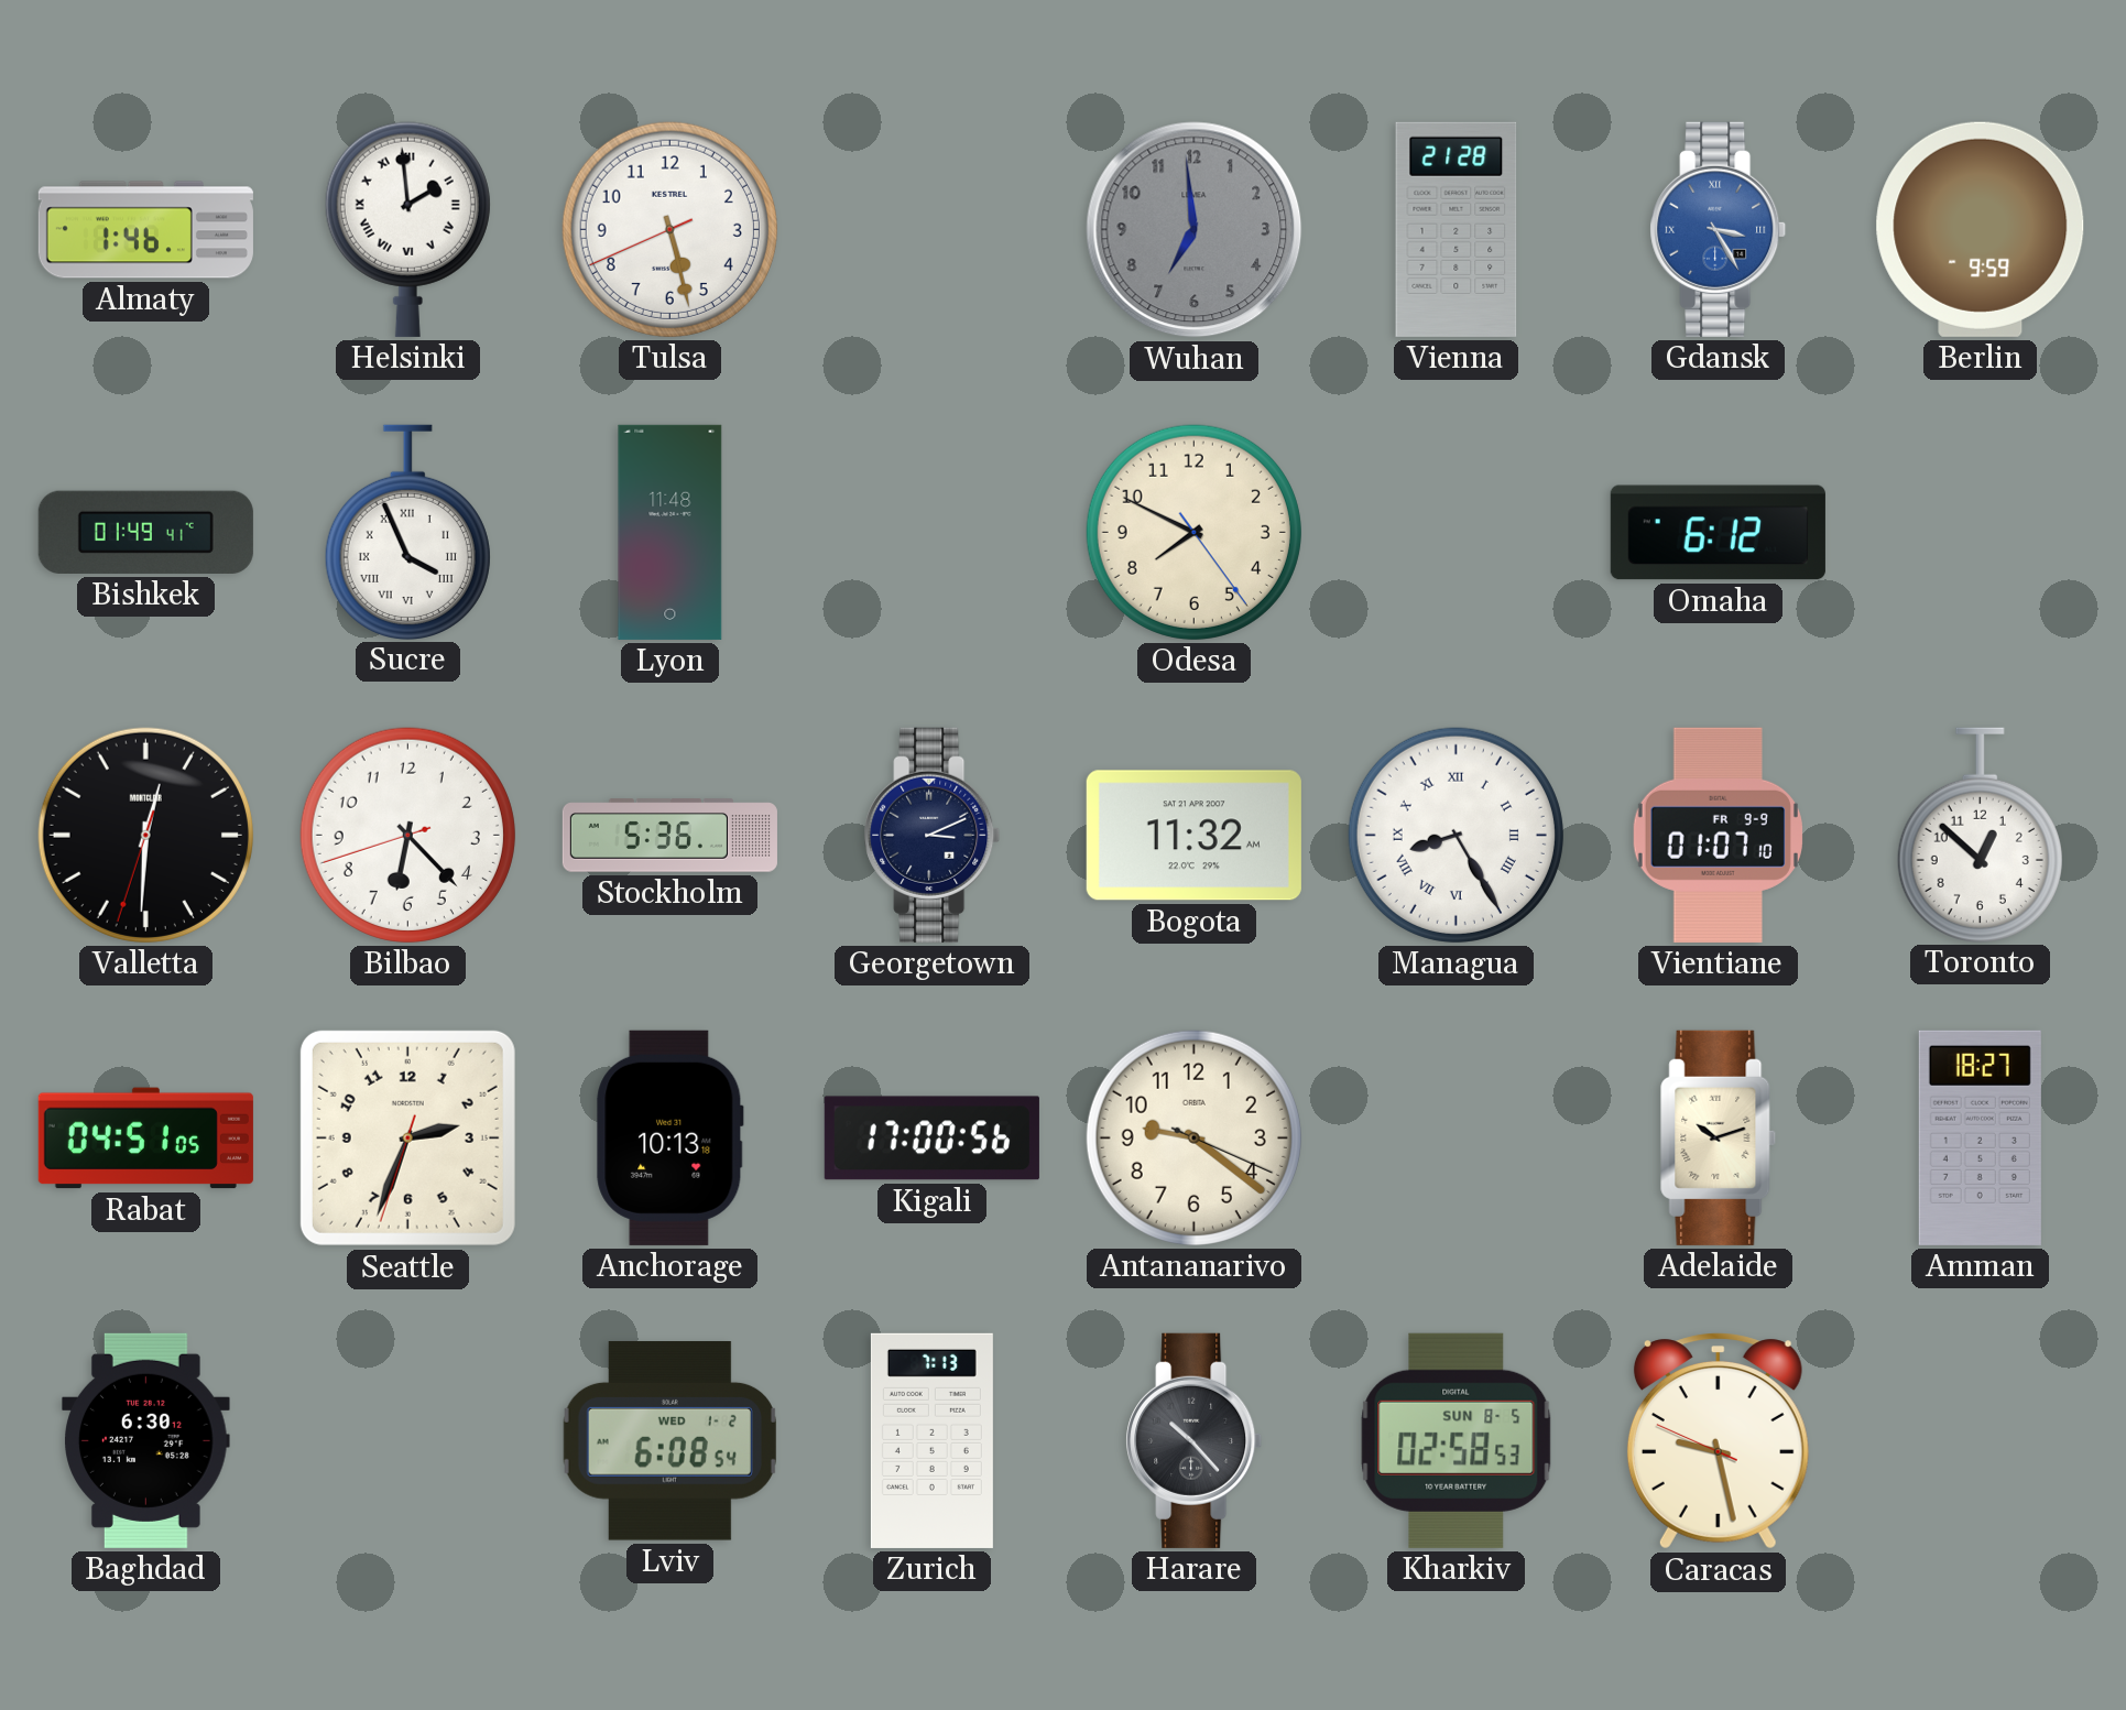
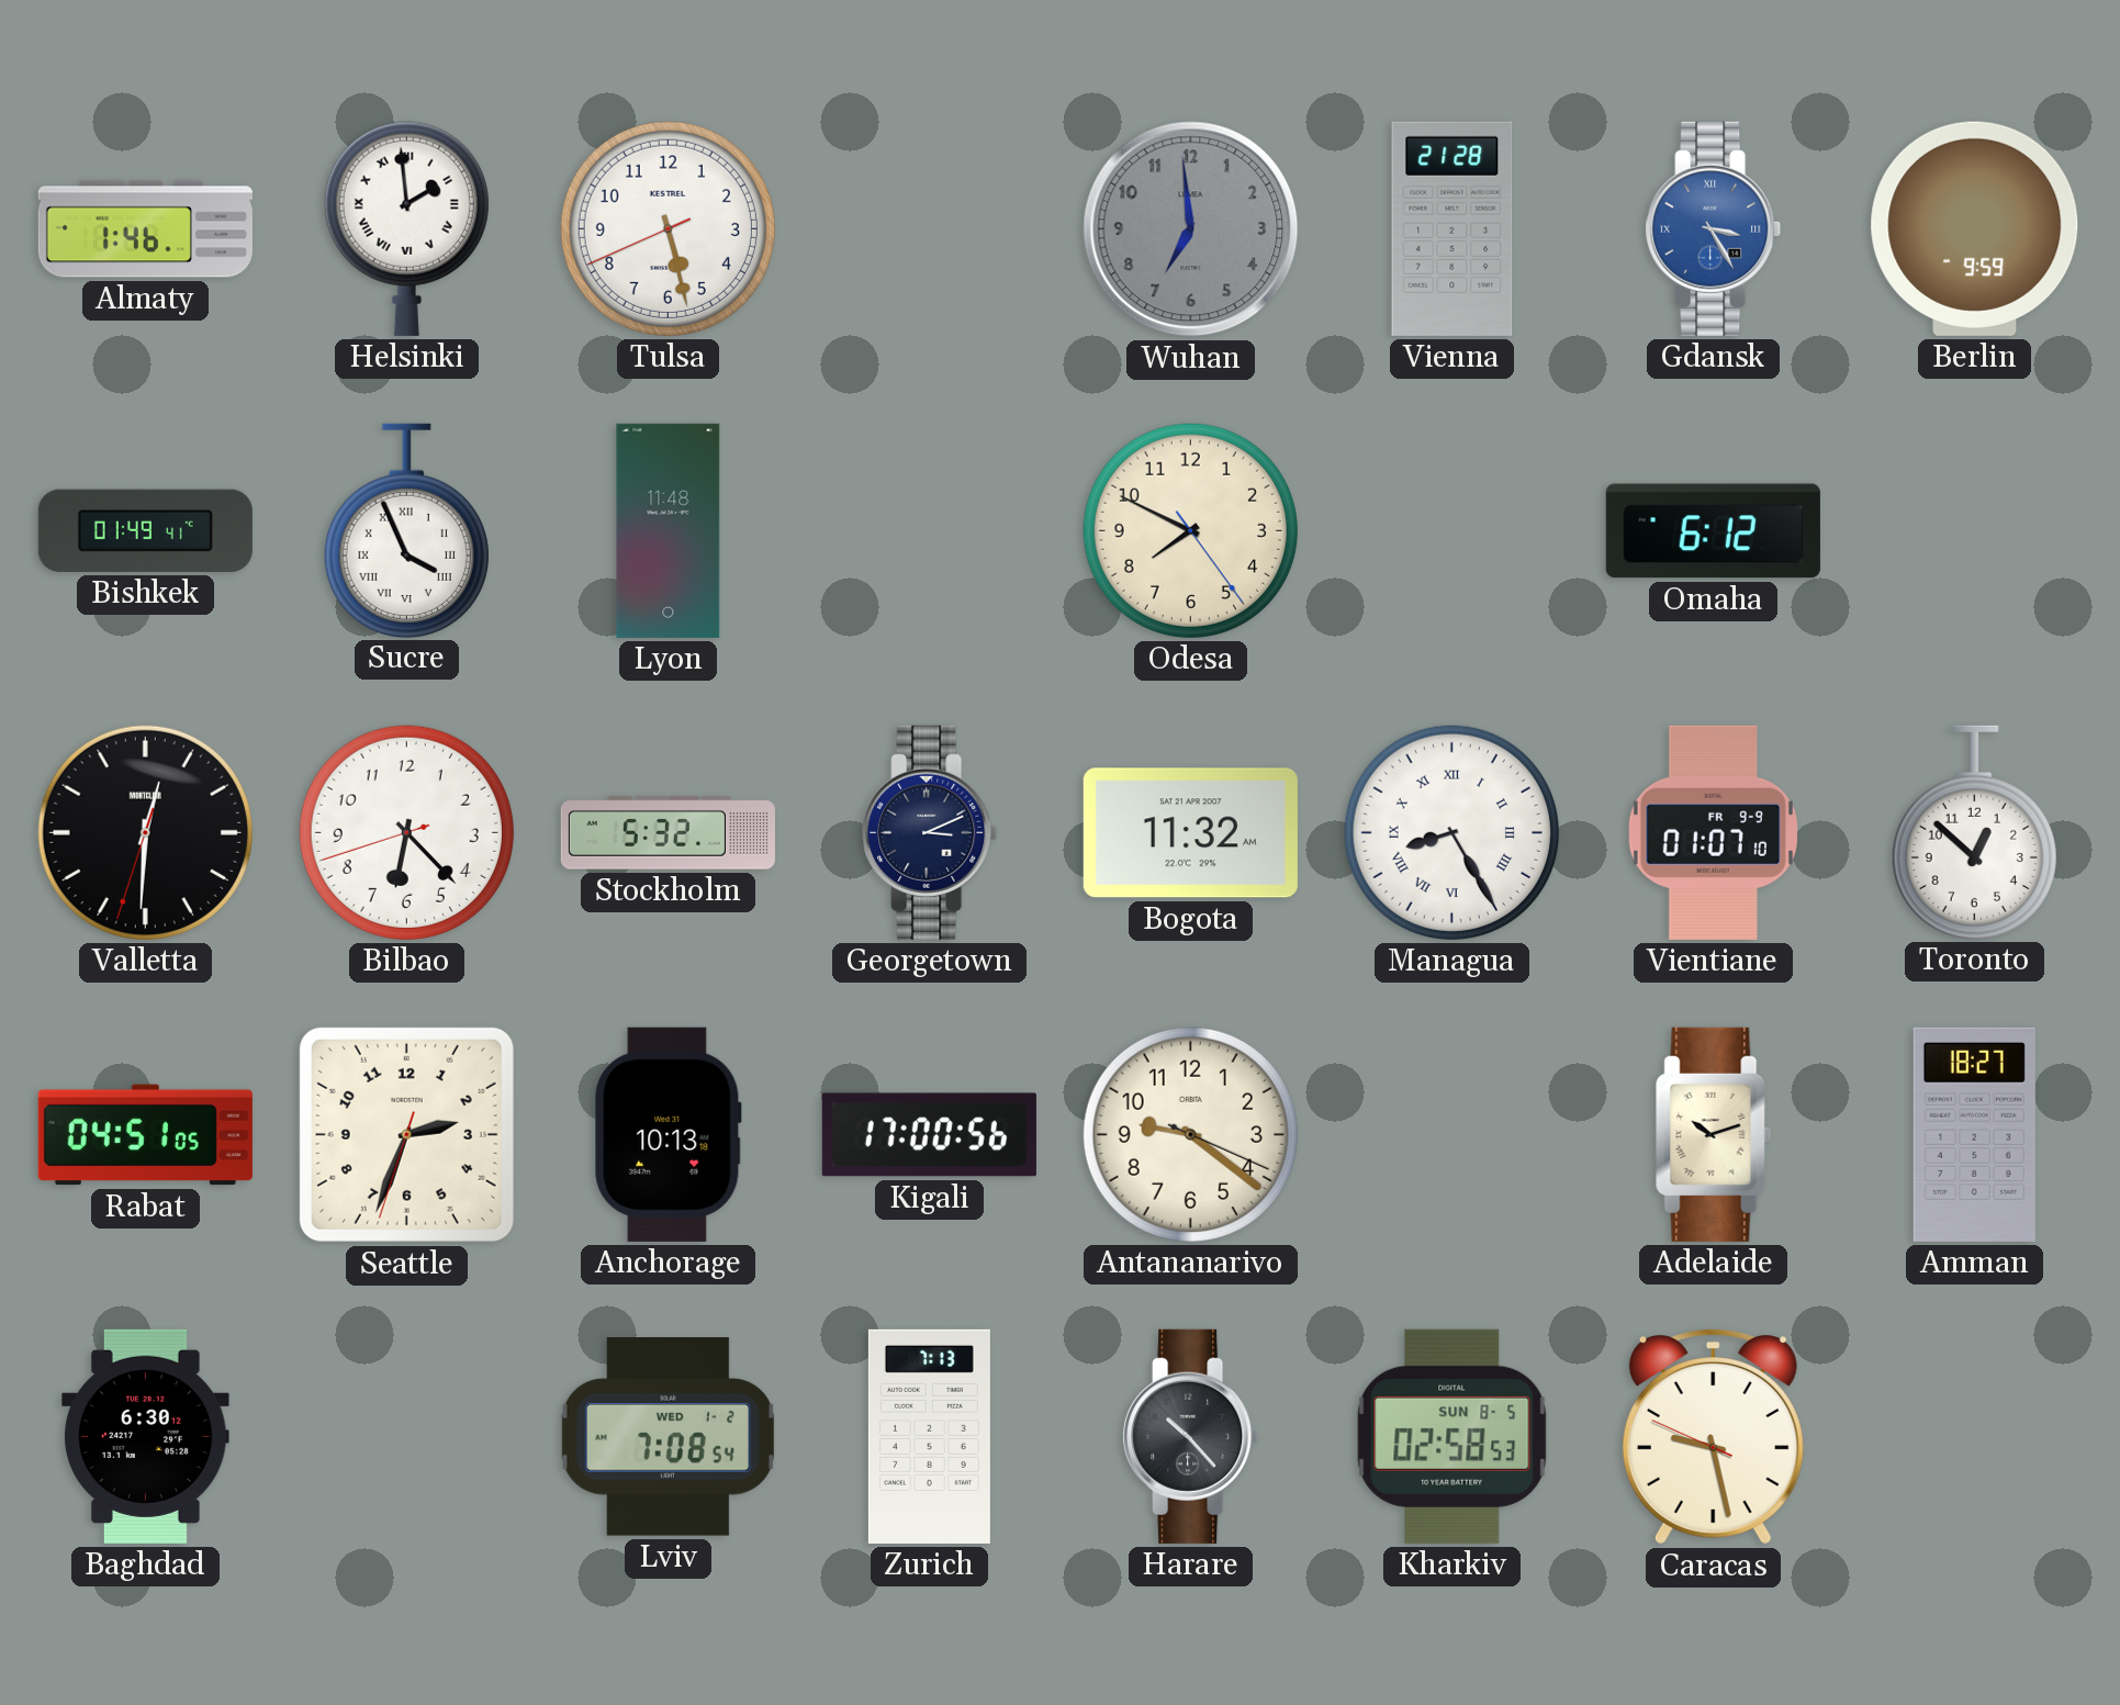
Stockholm: 5:36 -> 5:32
Lviv: 6:08 -> 7:08
